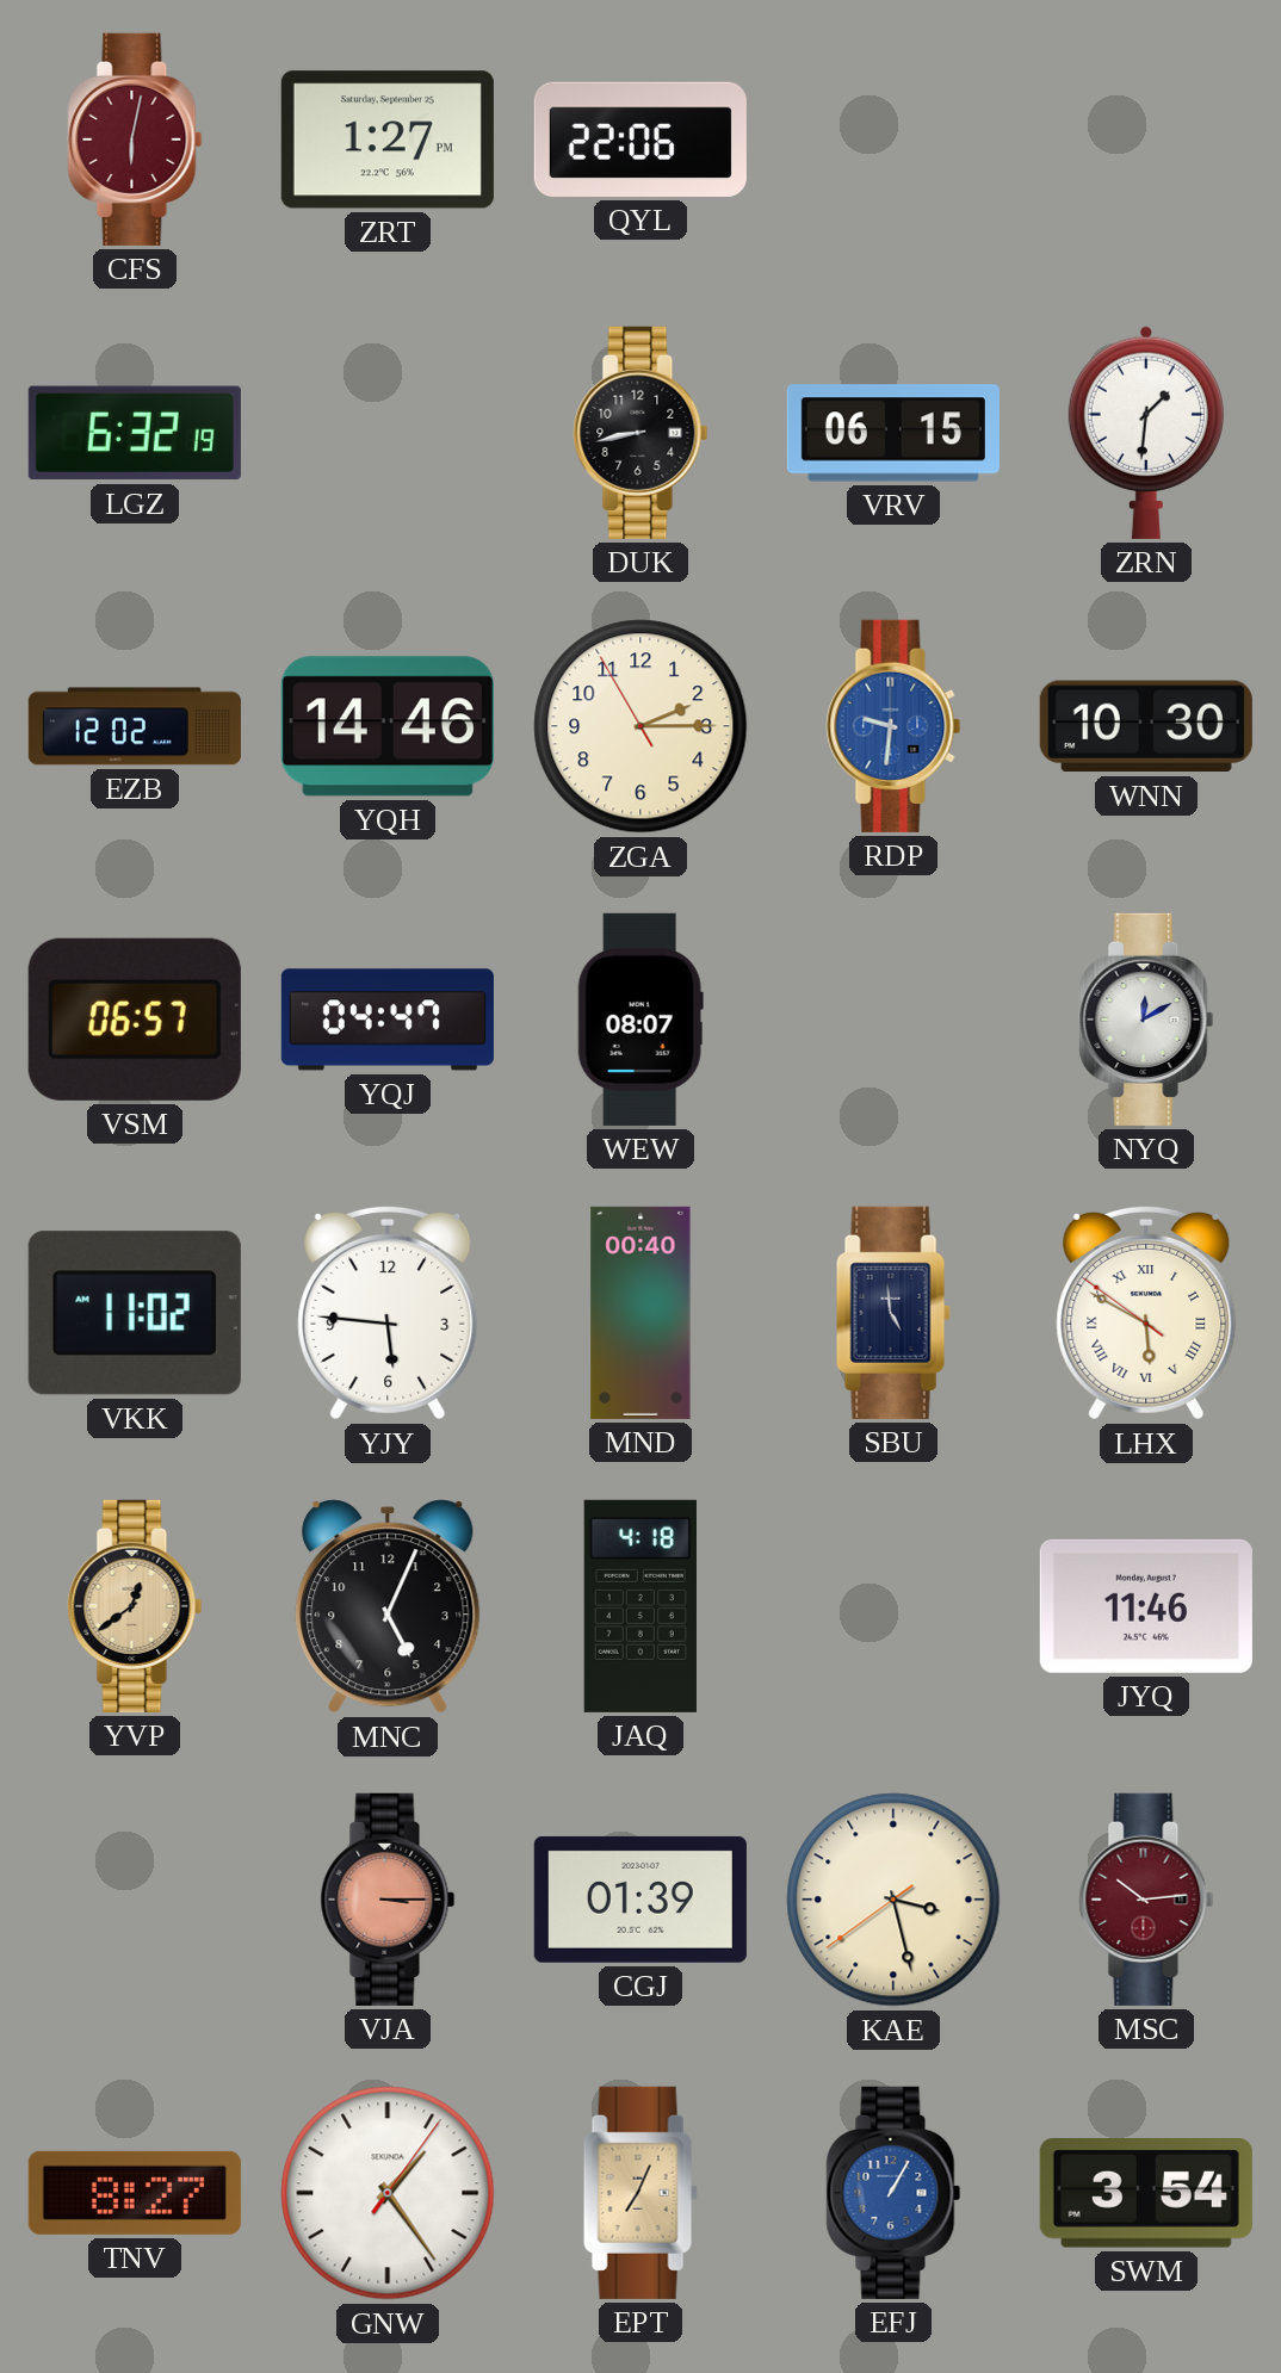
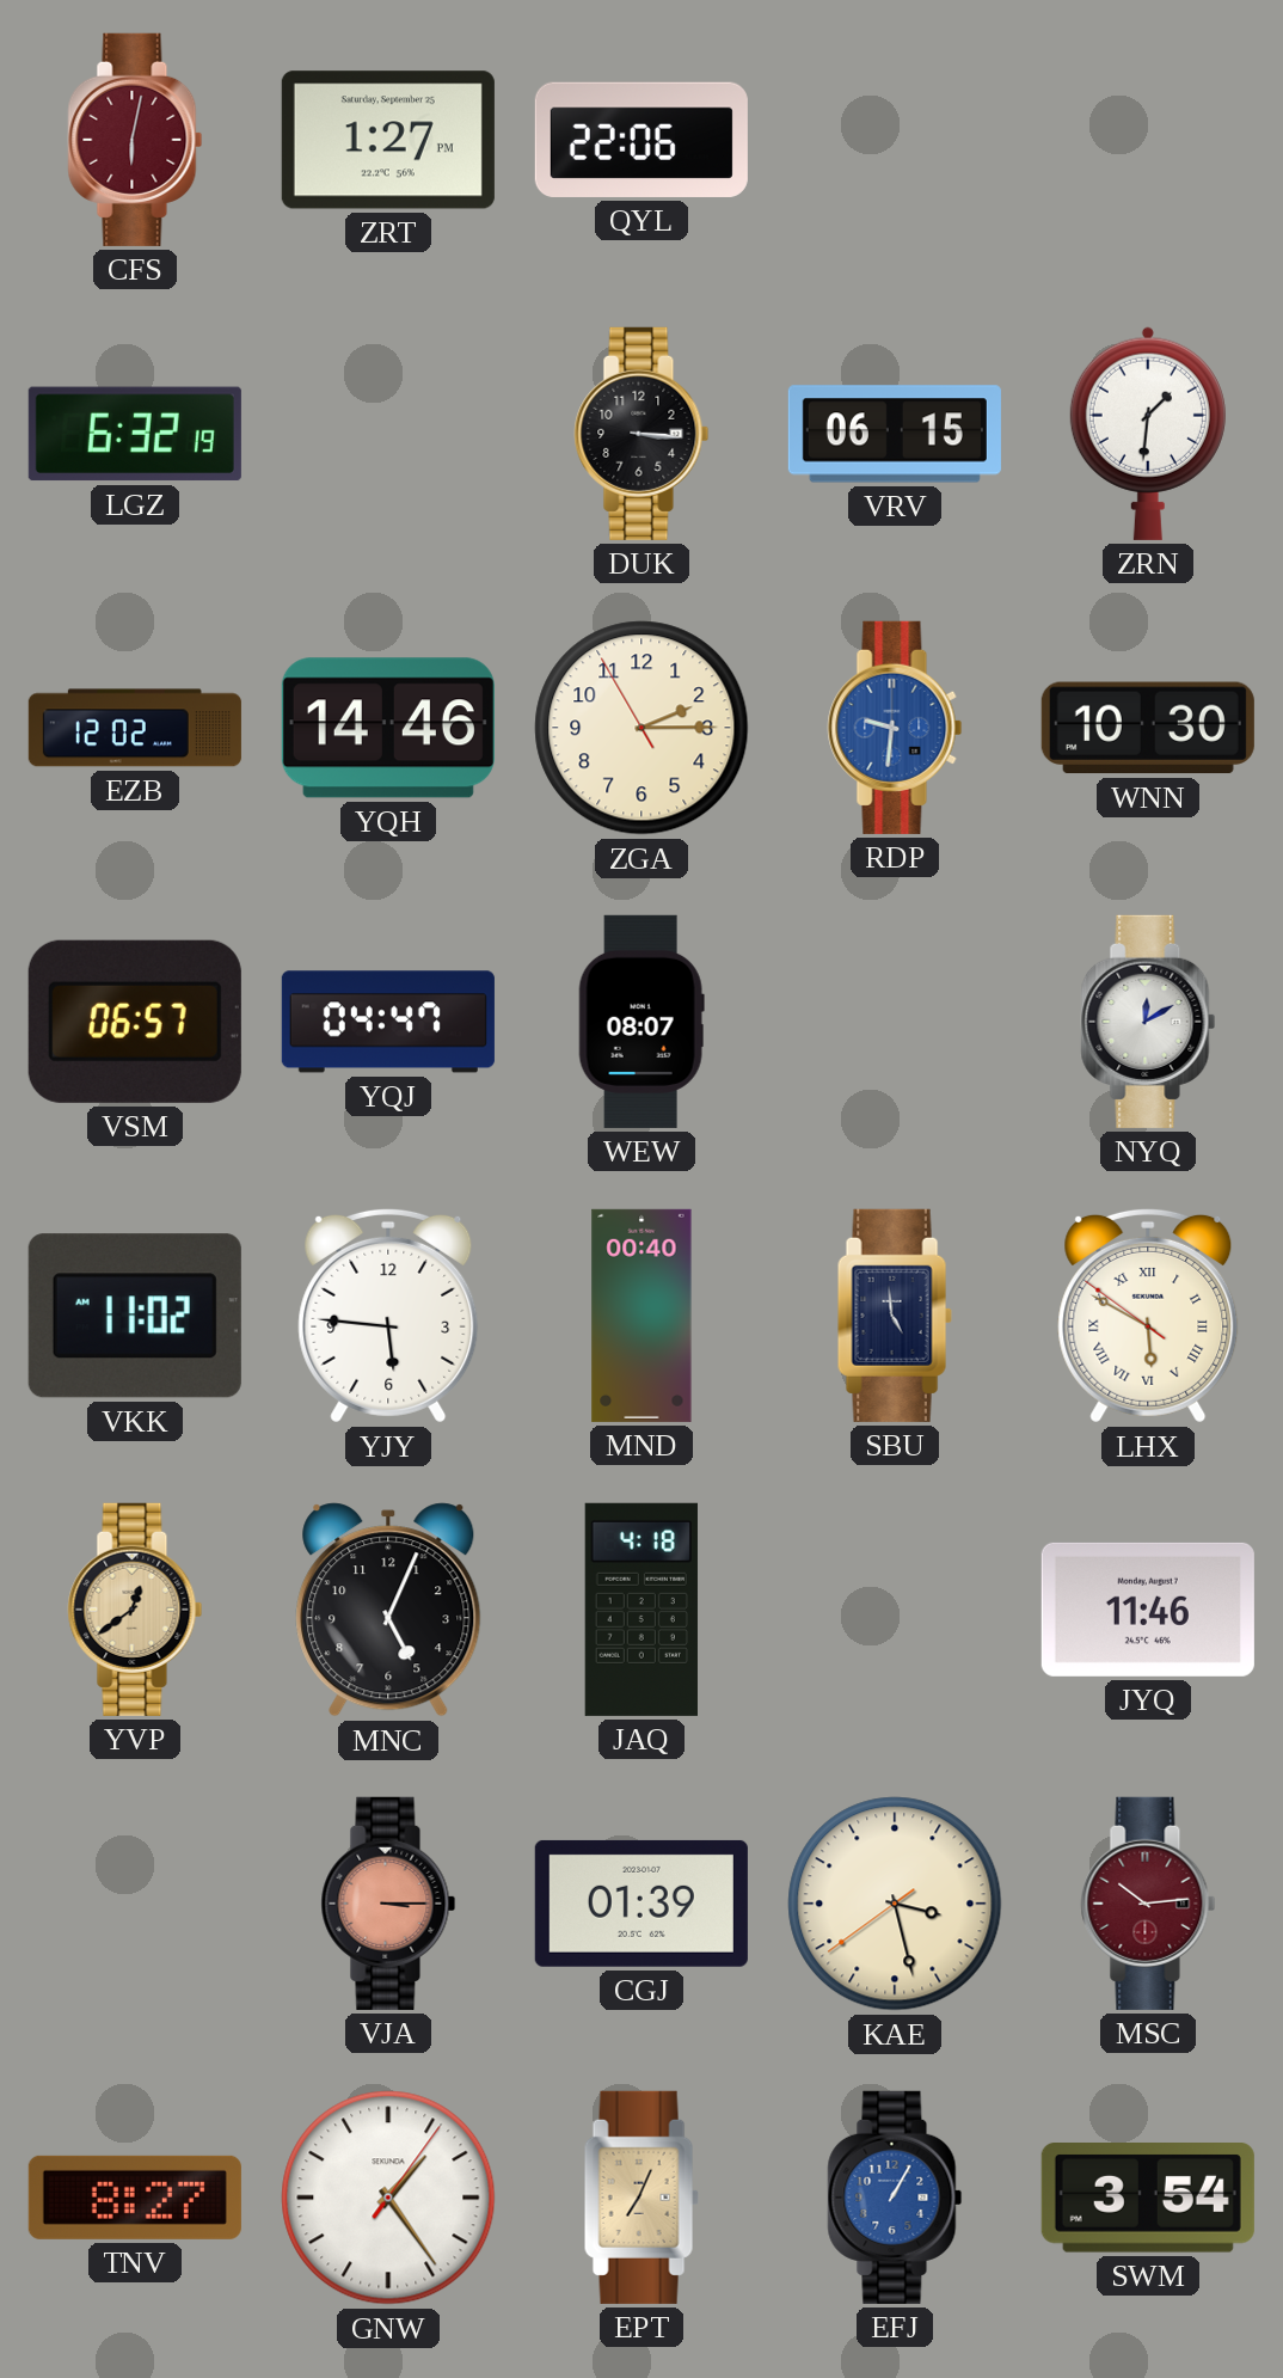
DUK: 8:43 -> 3:16
